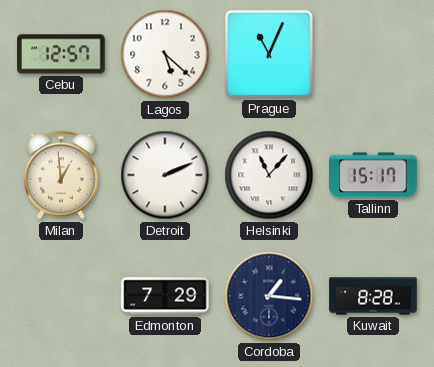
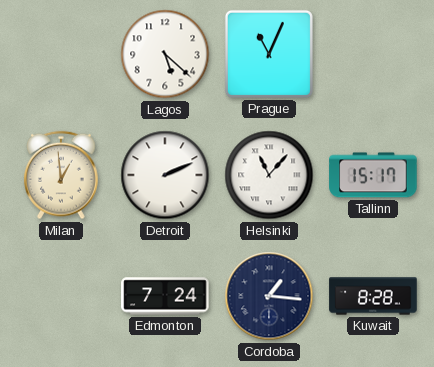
Cebu: 12:57 -> none
Edmonton: 7:29 -> 7:24
